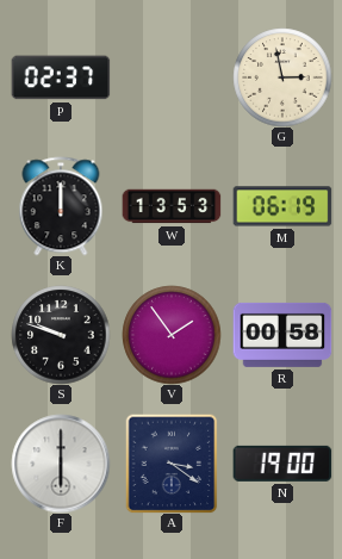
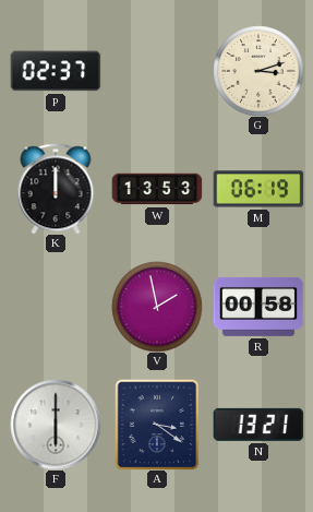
G: 2:58 -> 3:12
S: 9:48 -> none
V: 1:54 -> 1:58
N: 19:00 -> 13:21
